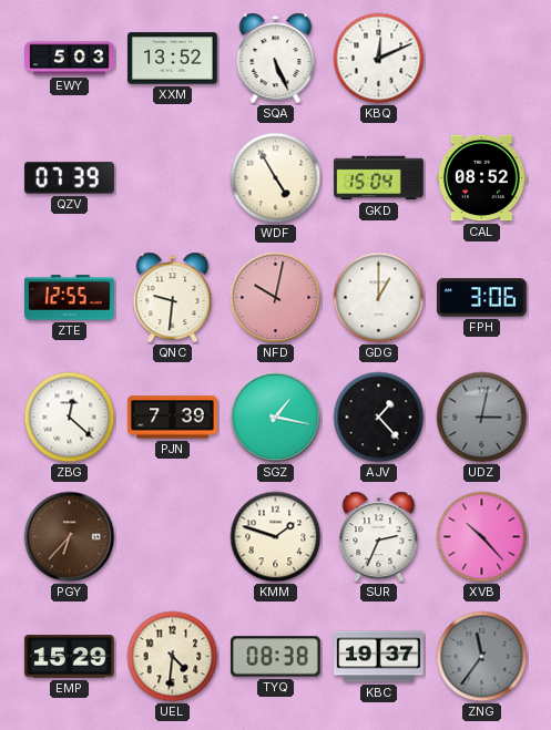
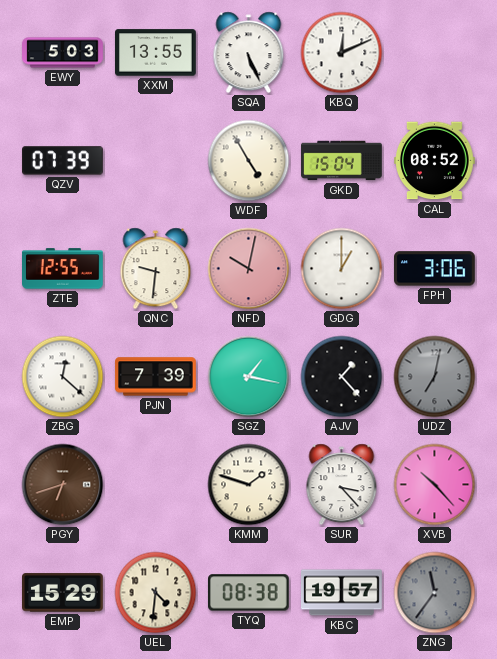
XXM: 13:52 -> 13:55
UDZ: 3:02 -> 7:02
PGY: 6:37 -> 6:42
SUR: 2:34 -> 3:23
KBC: 19:37 -> 19:57
